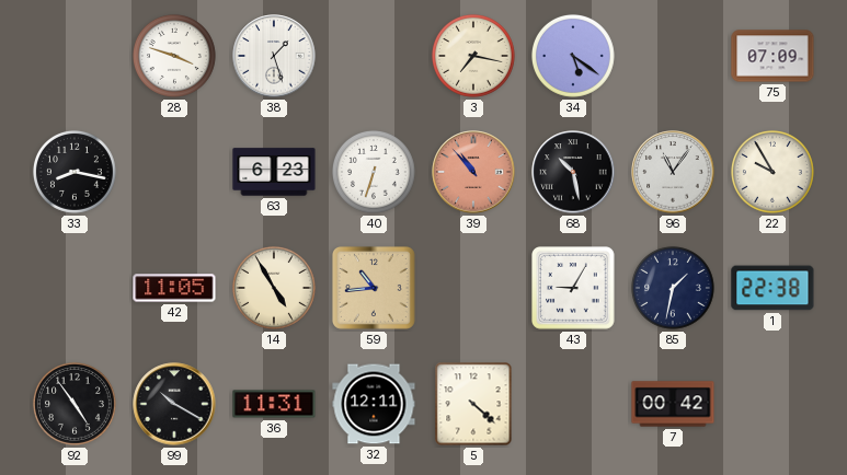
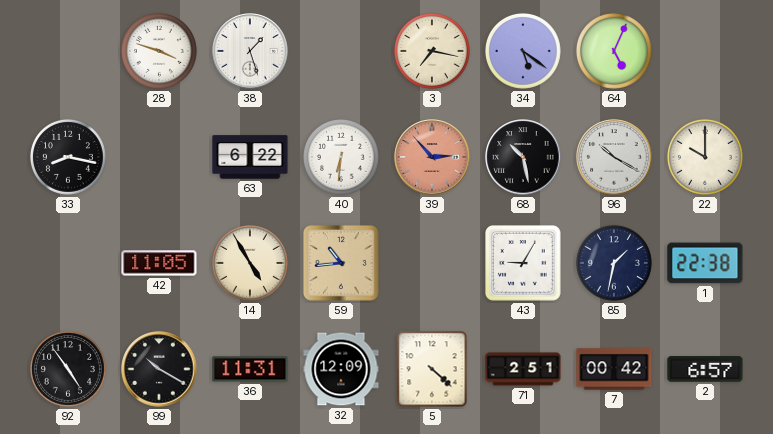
64: none -> 5:04
75: 07:09 -> none
63: 6:23 -> 6:22
40: 6:33 -> 6:31
39: 10:53 -> 2:53
96: 11:06 -> 10:20
22: 9:55 -> 10:00
32: 12:11 -> 12:09
71: none -> 2:51
2: none -> 6:57
